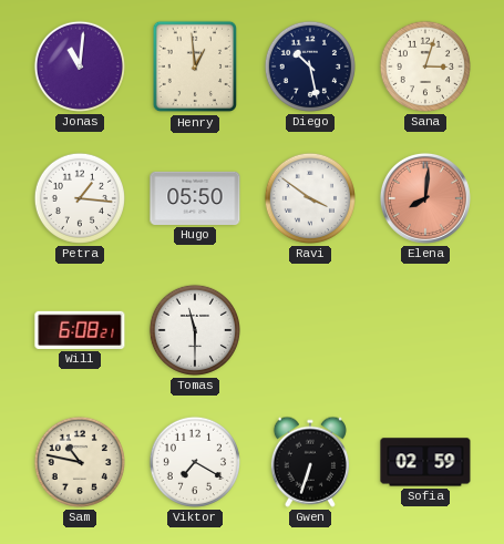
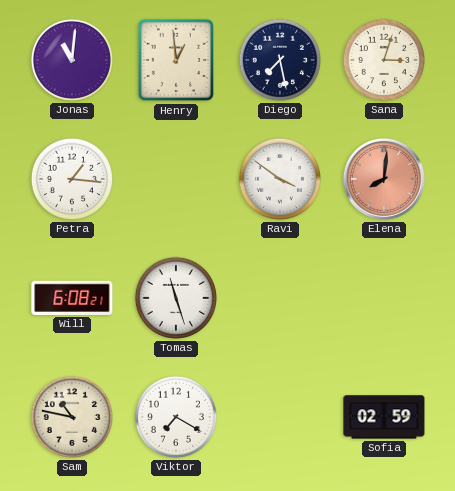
Diego: 10:28 -> 7:28
Hugo: 05:50 -> none
Tomas: 11:30 -> 11:27
Gwen: 6:33 -> none
